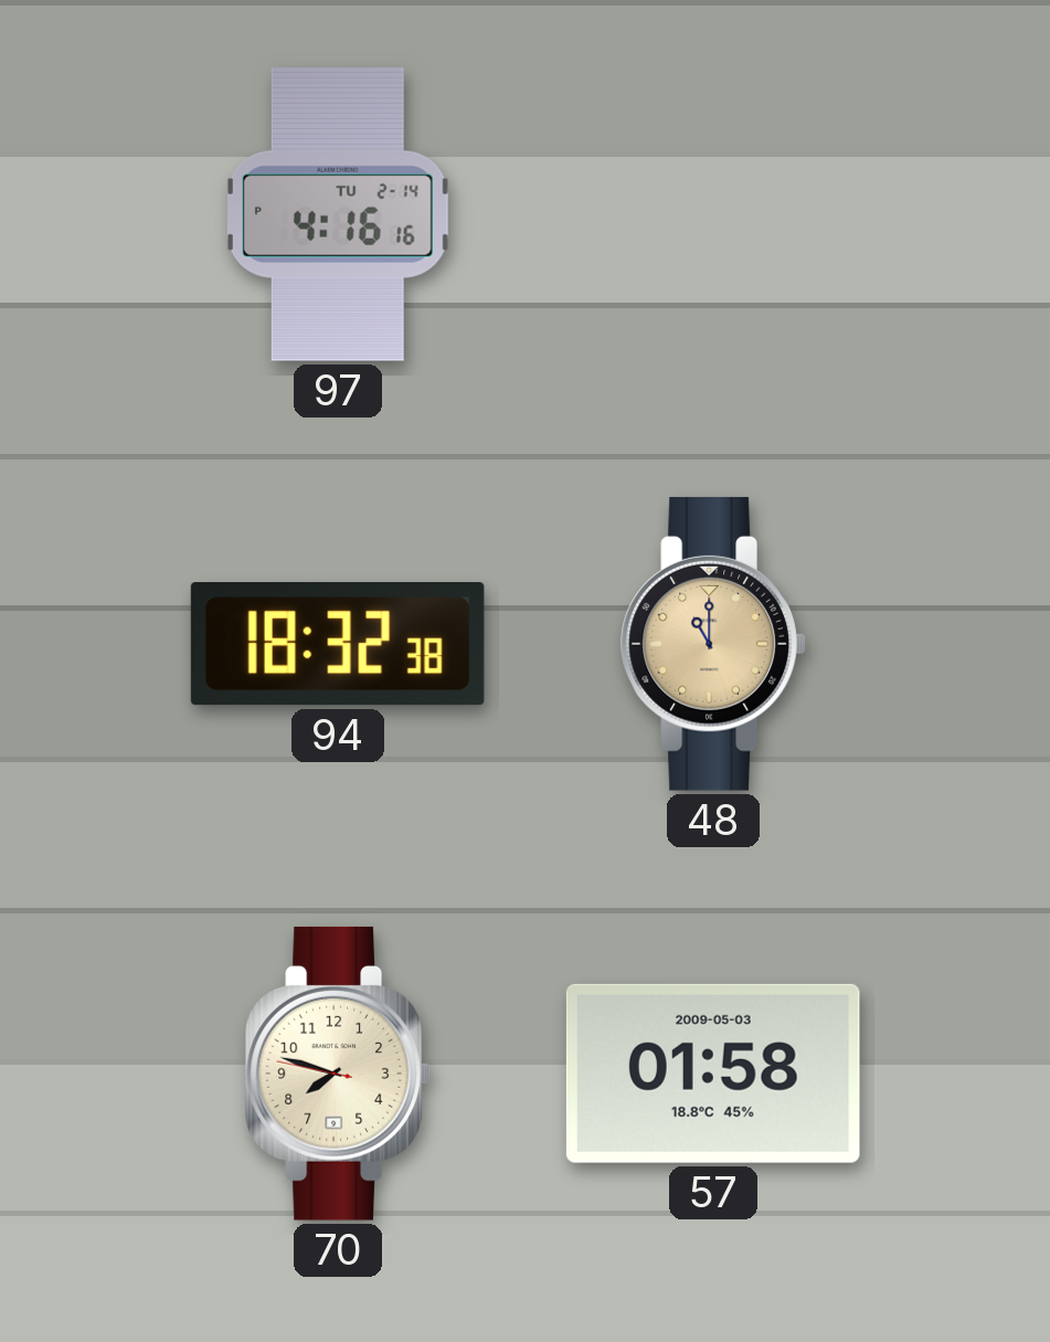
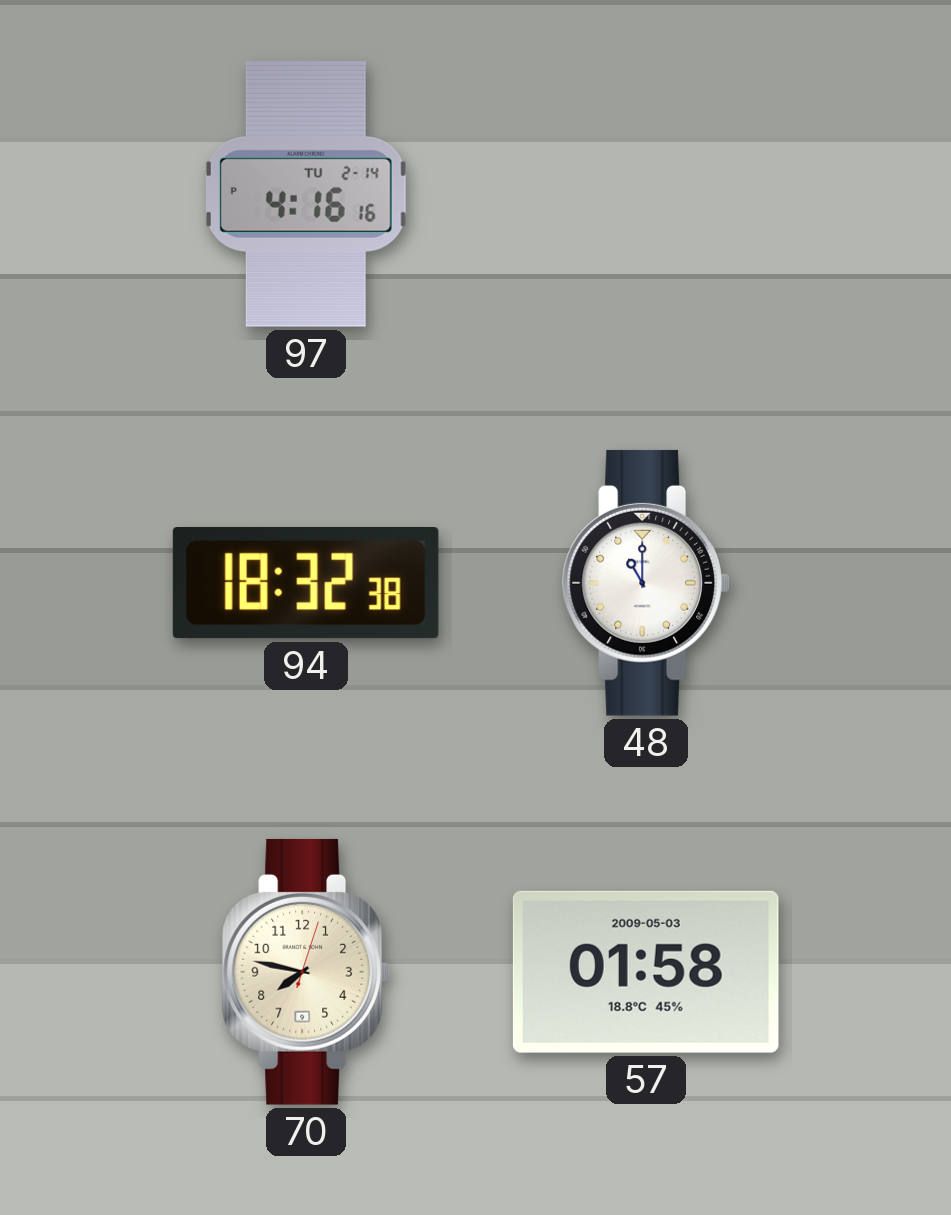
48 dial: champagne -> white
70: 7:47:47 -> 7:47:03
